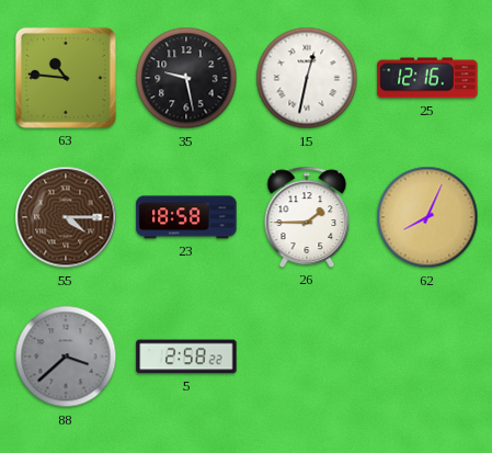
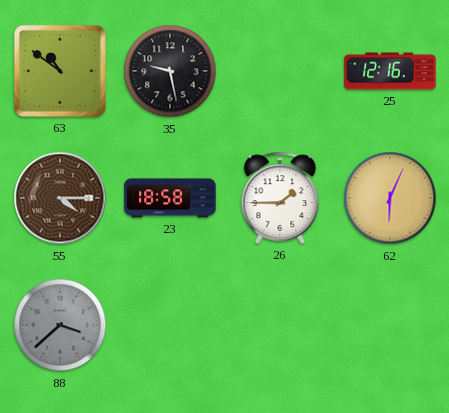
63: 10:46 -> 10:51
15: 12:32 -> none
62: 8:04 -> 6:04
5: 2:58 -> none
